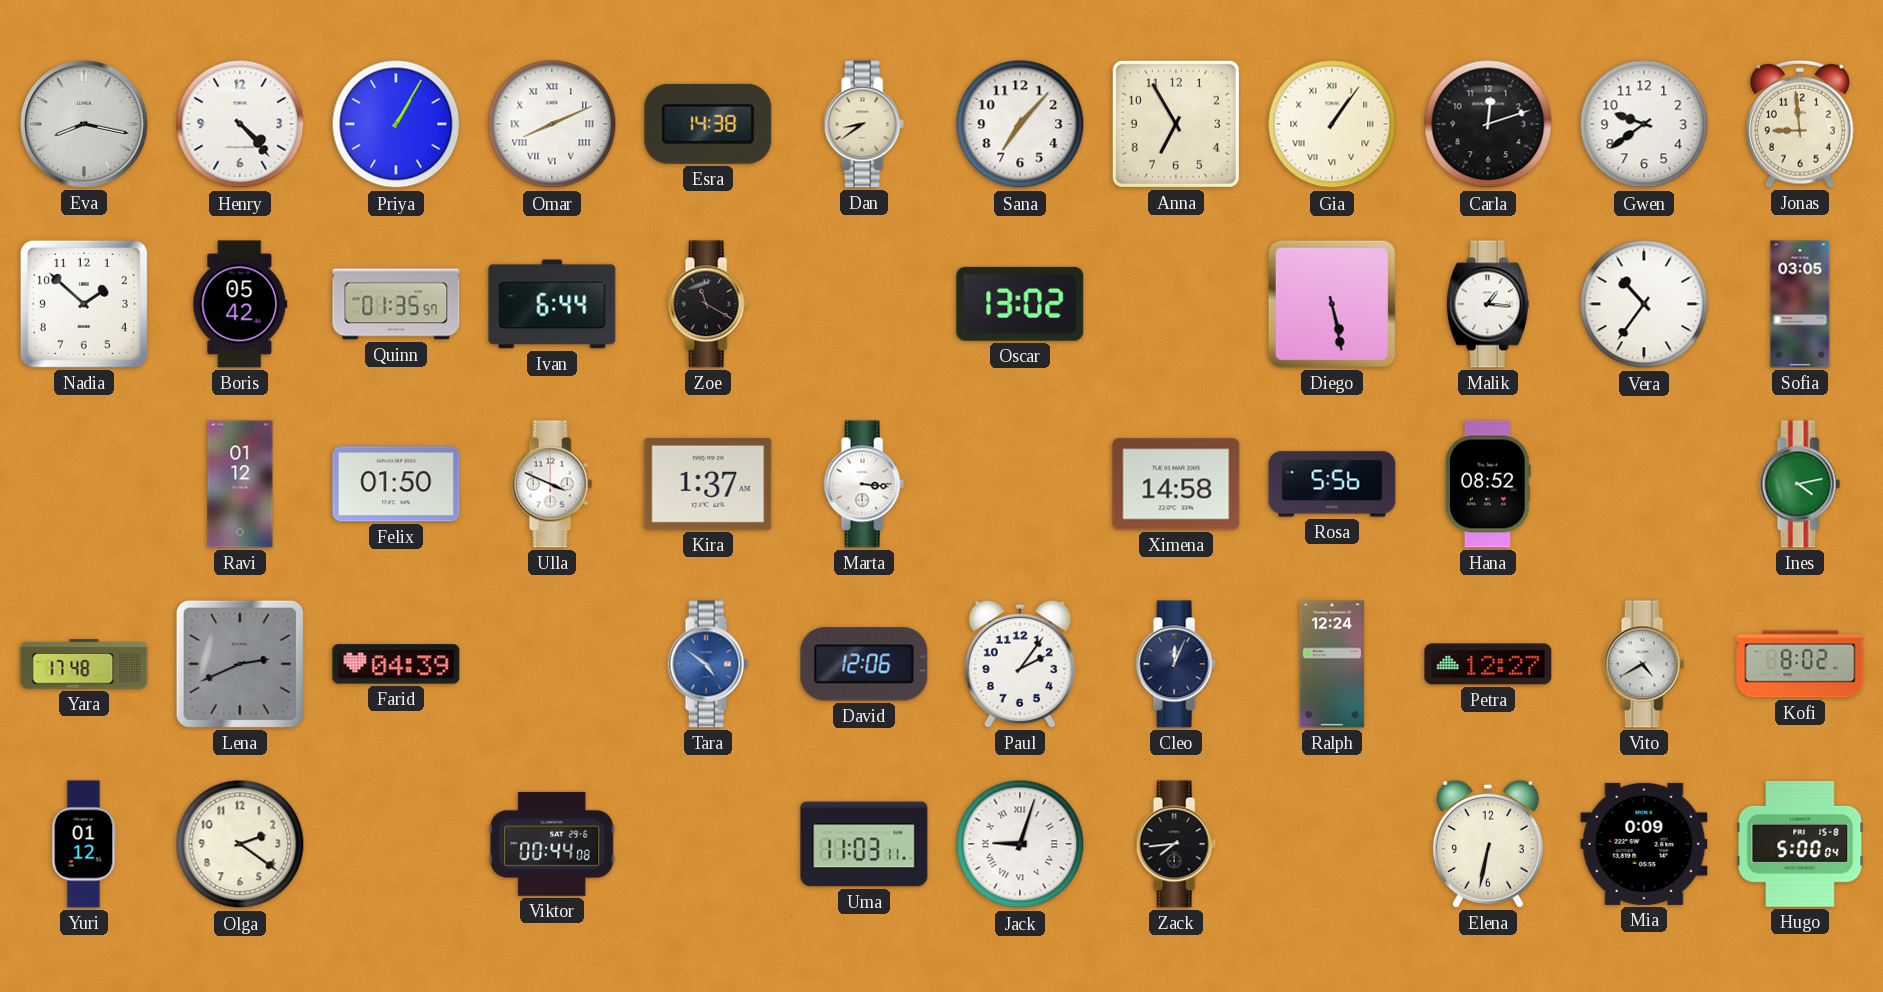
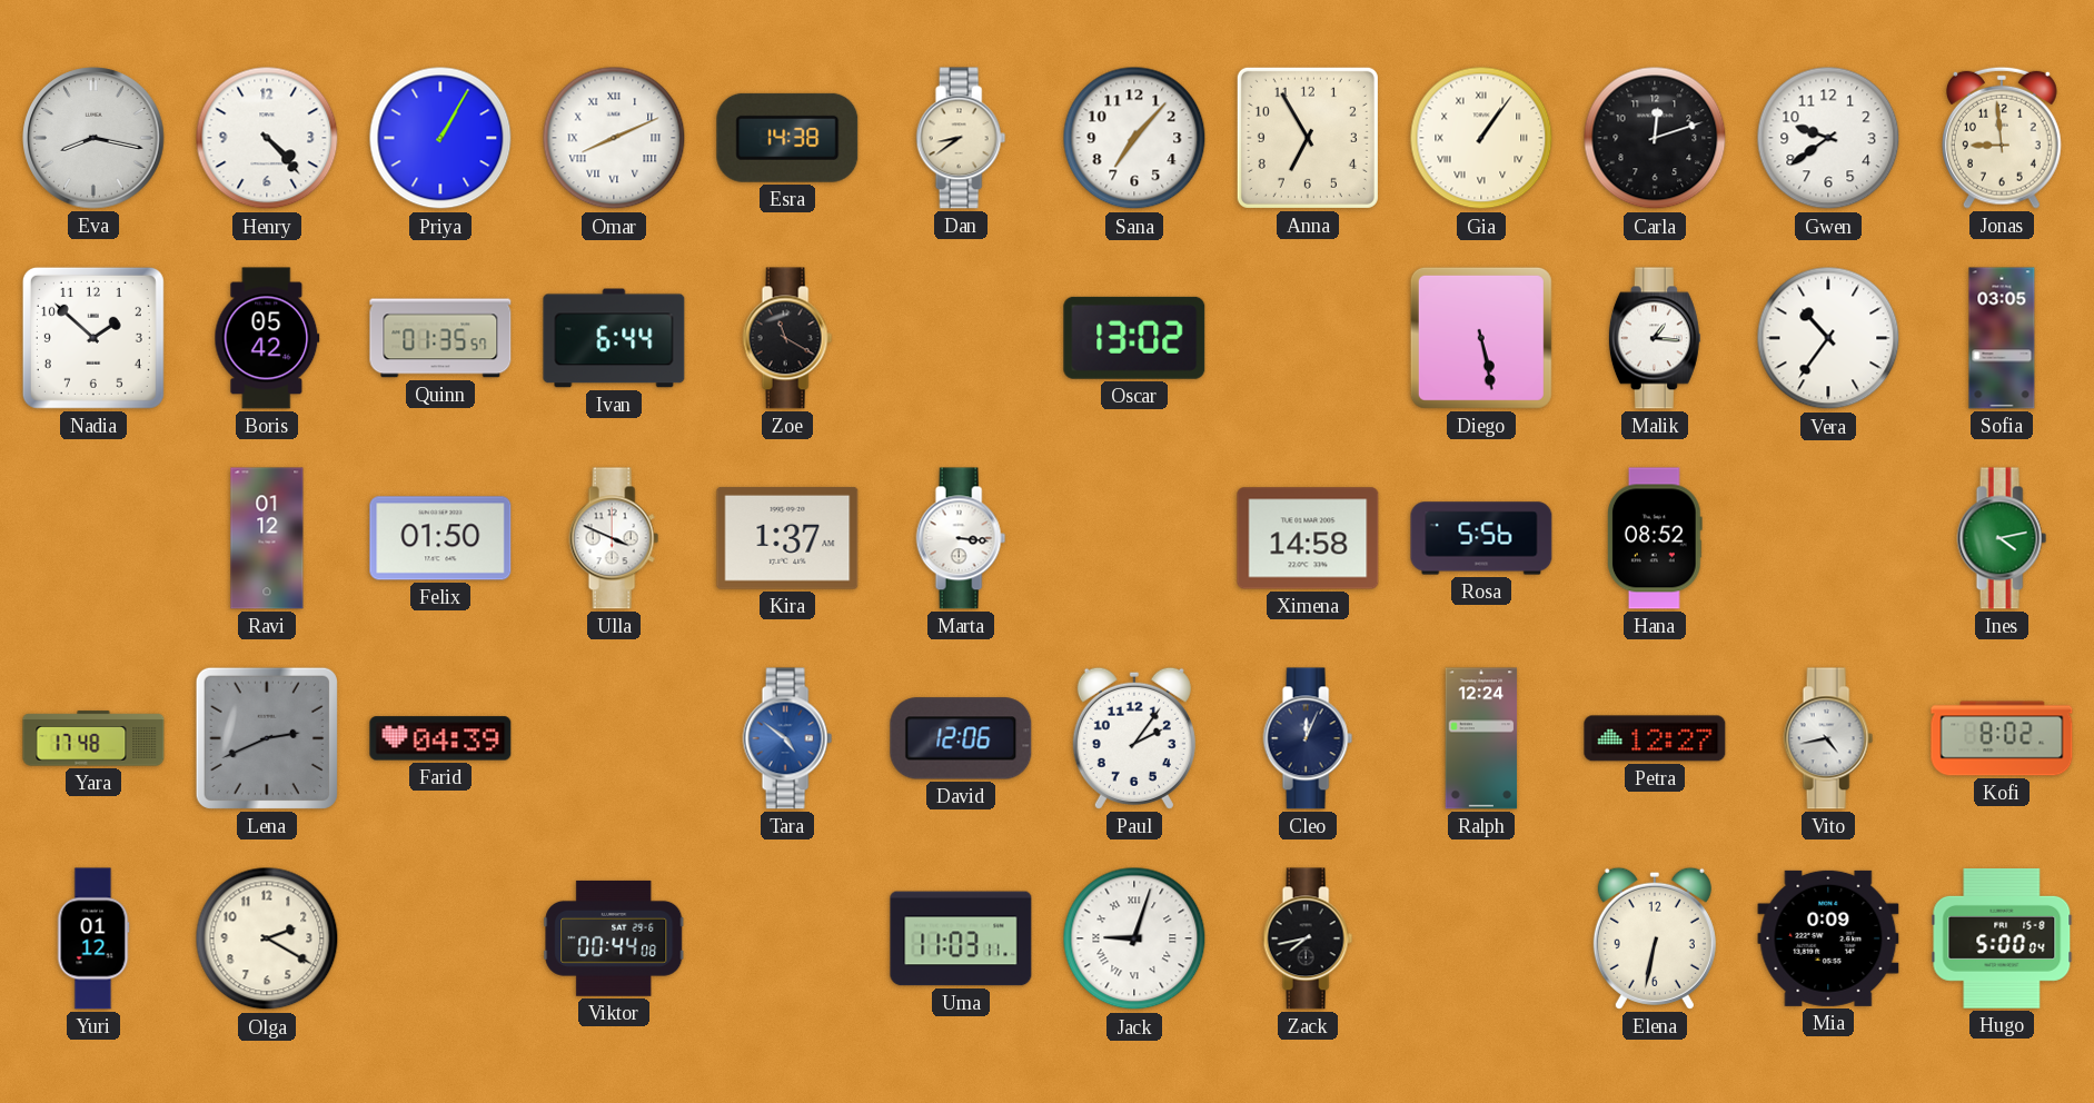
Vito: 4:40 -> 4:43
Olga: 2:21 -> 2:20
Zack: 7:44 -> 7:43
